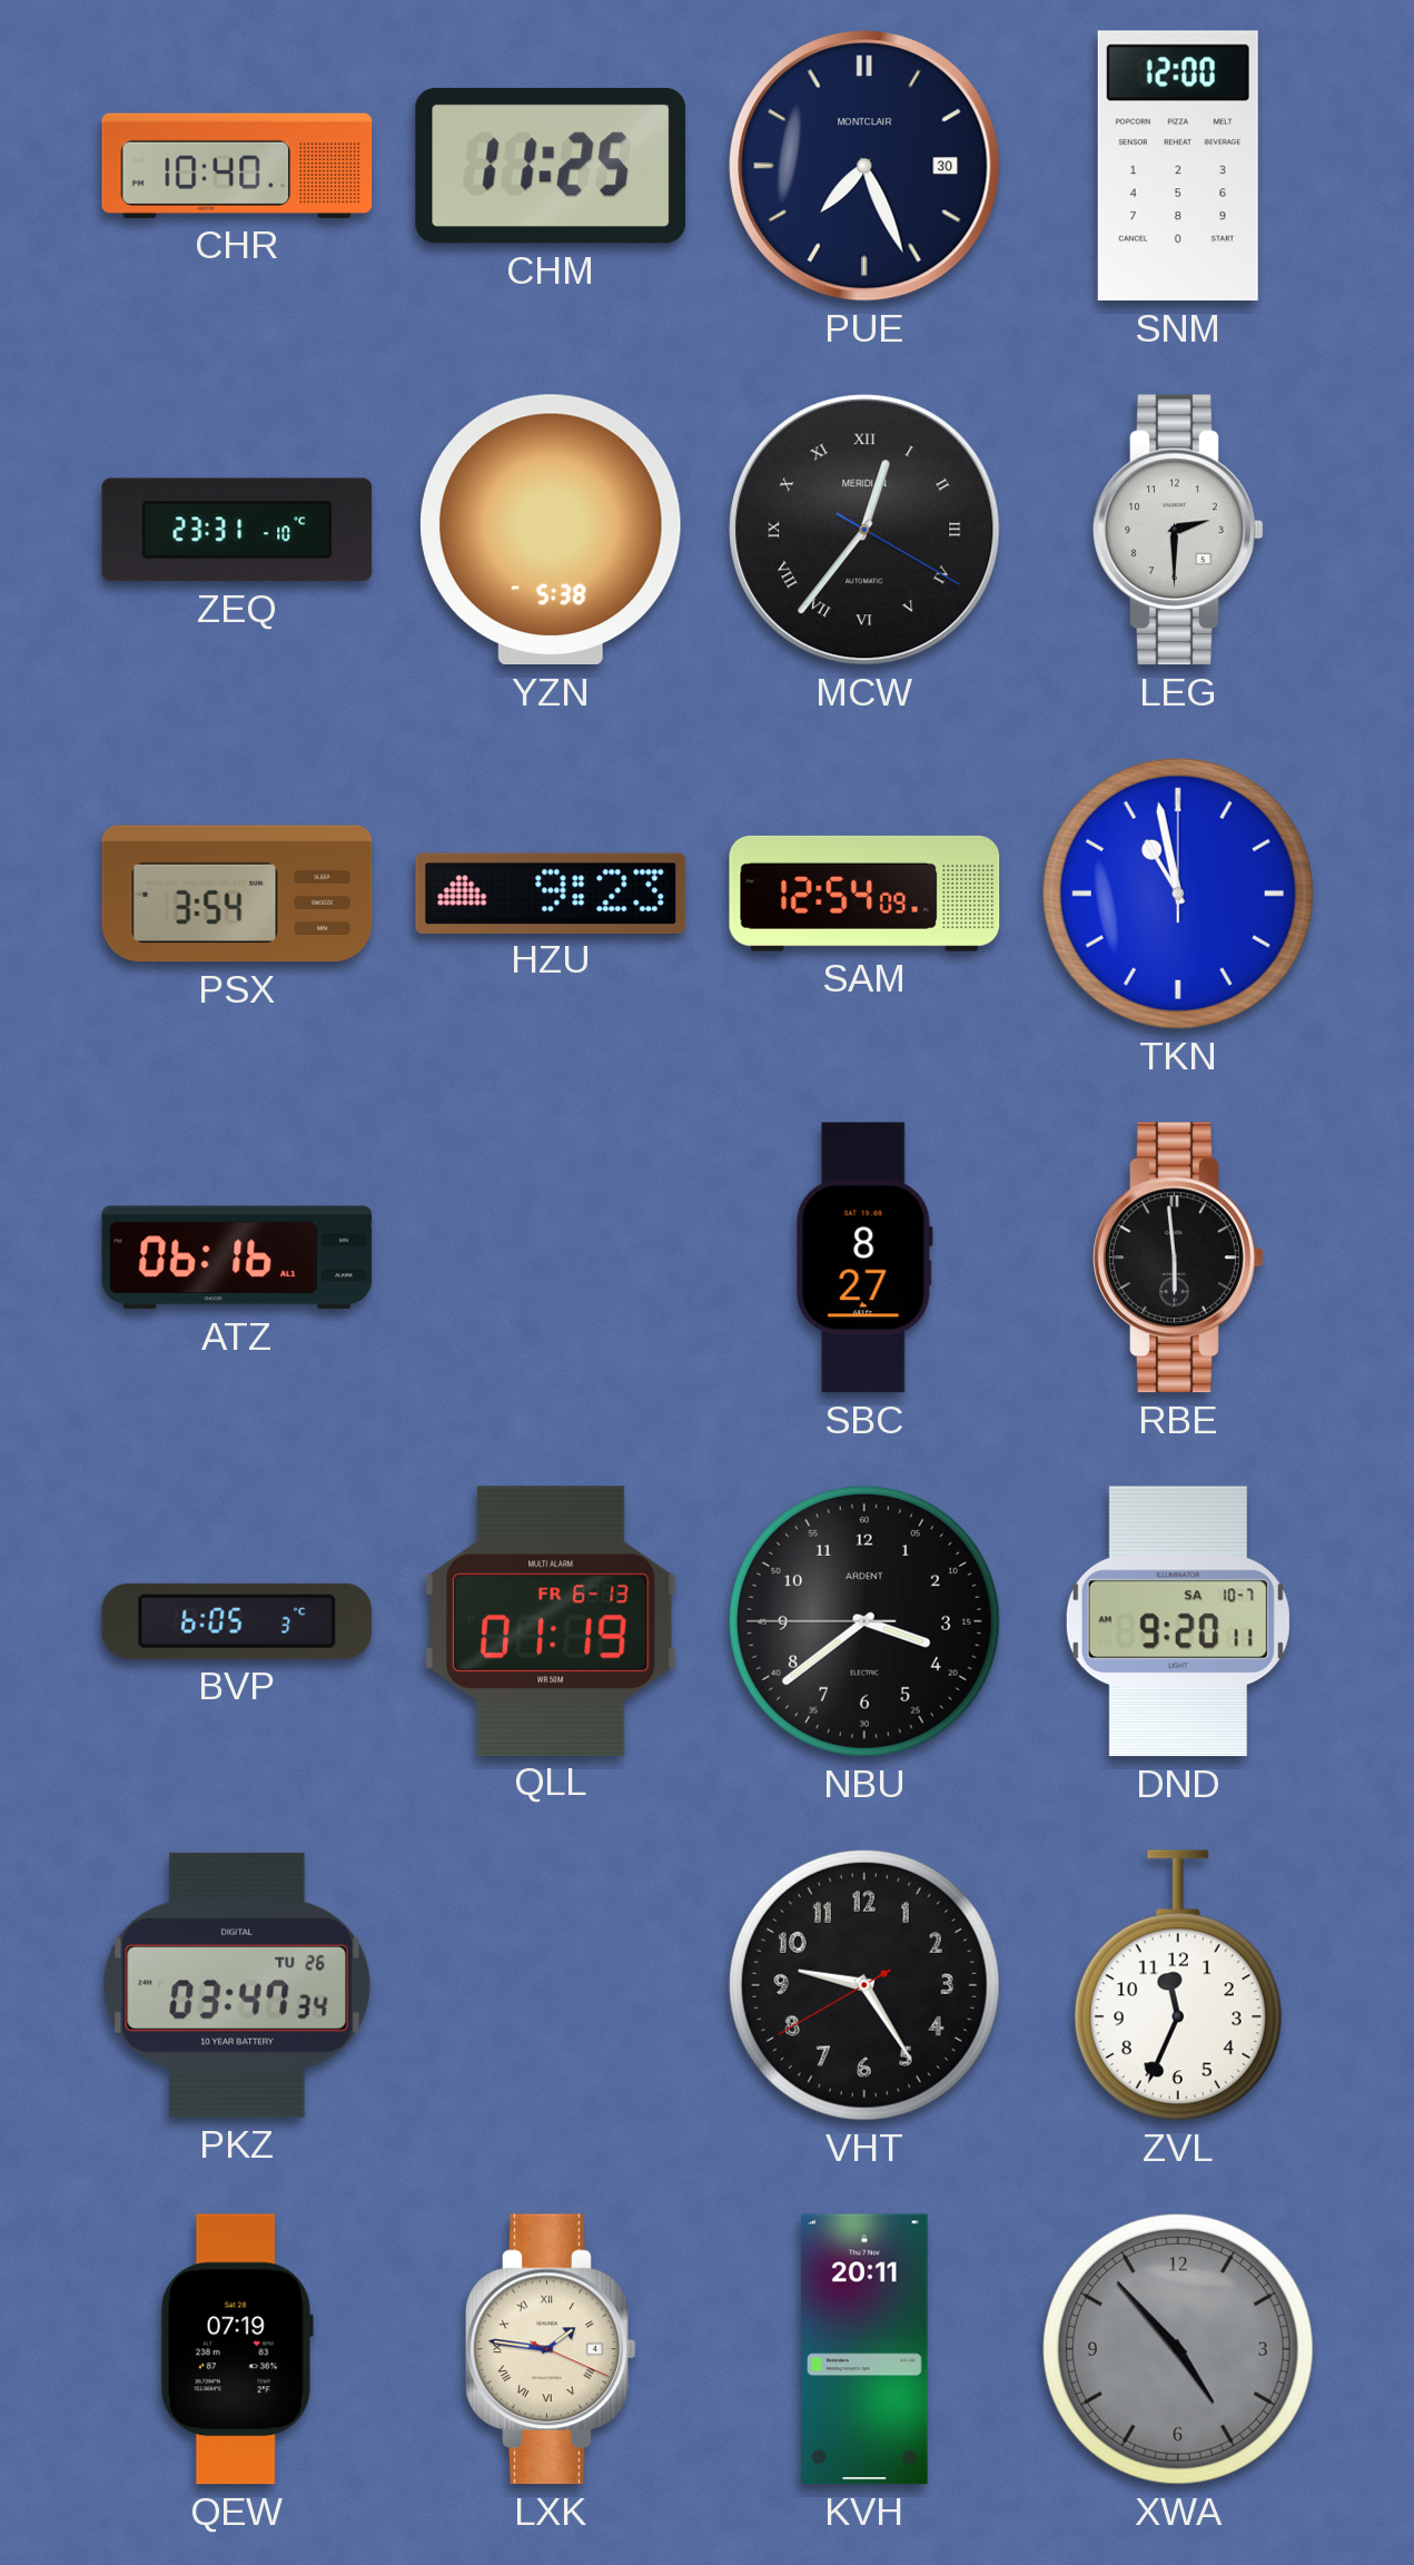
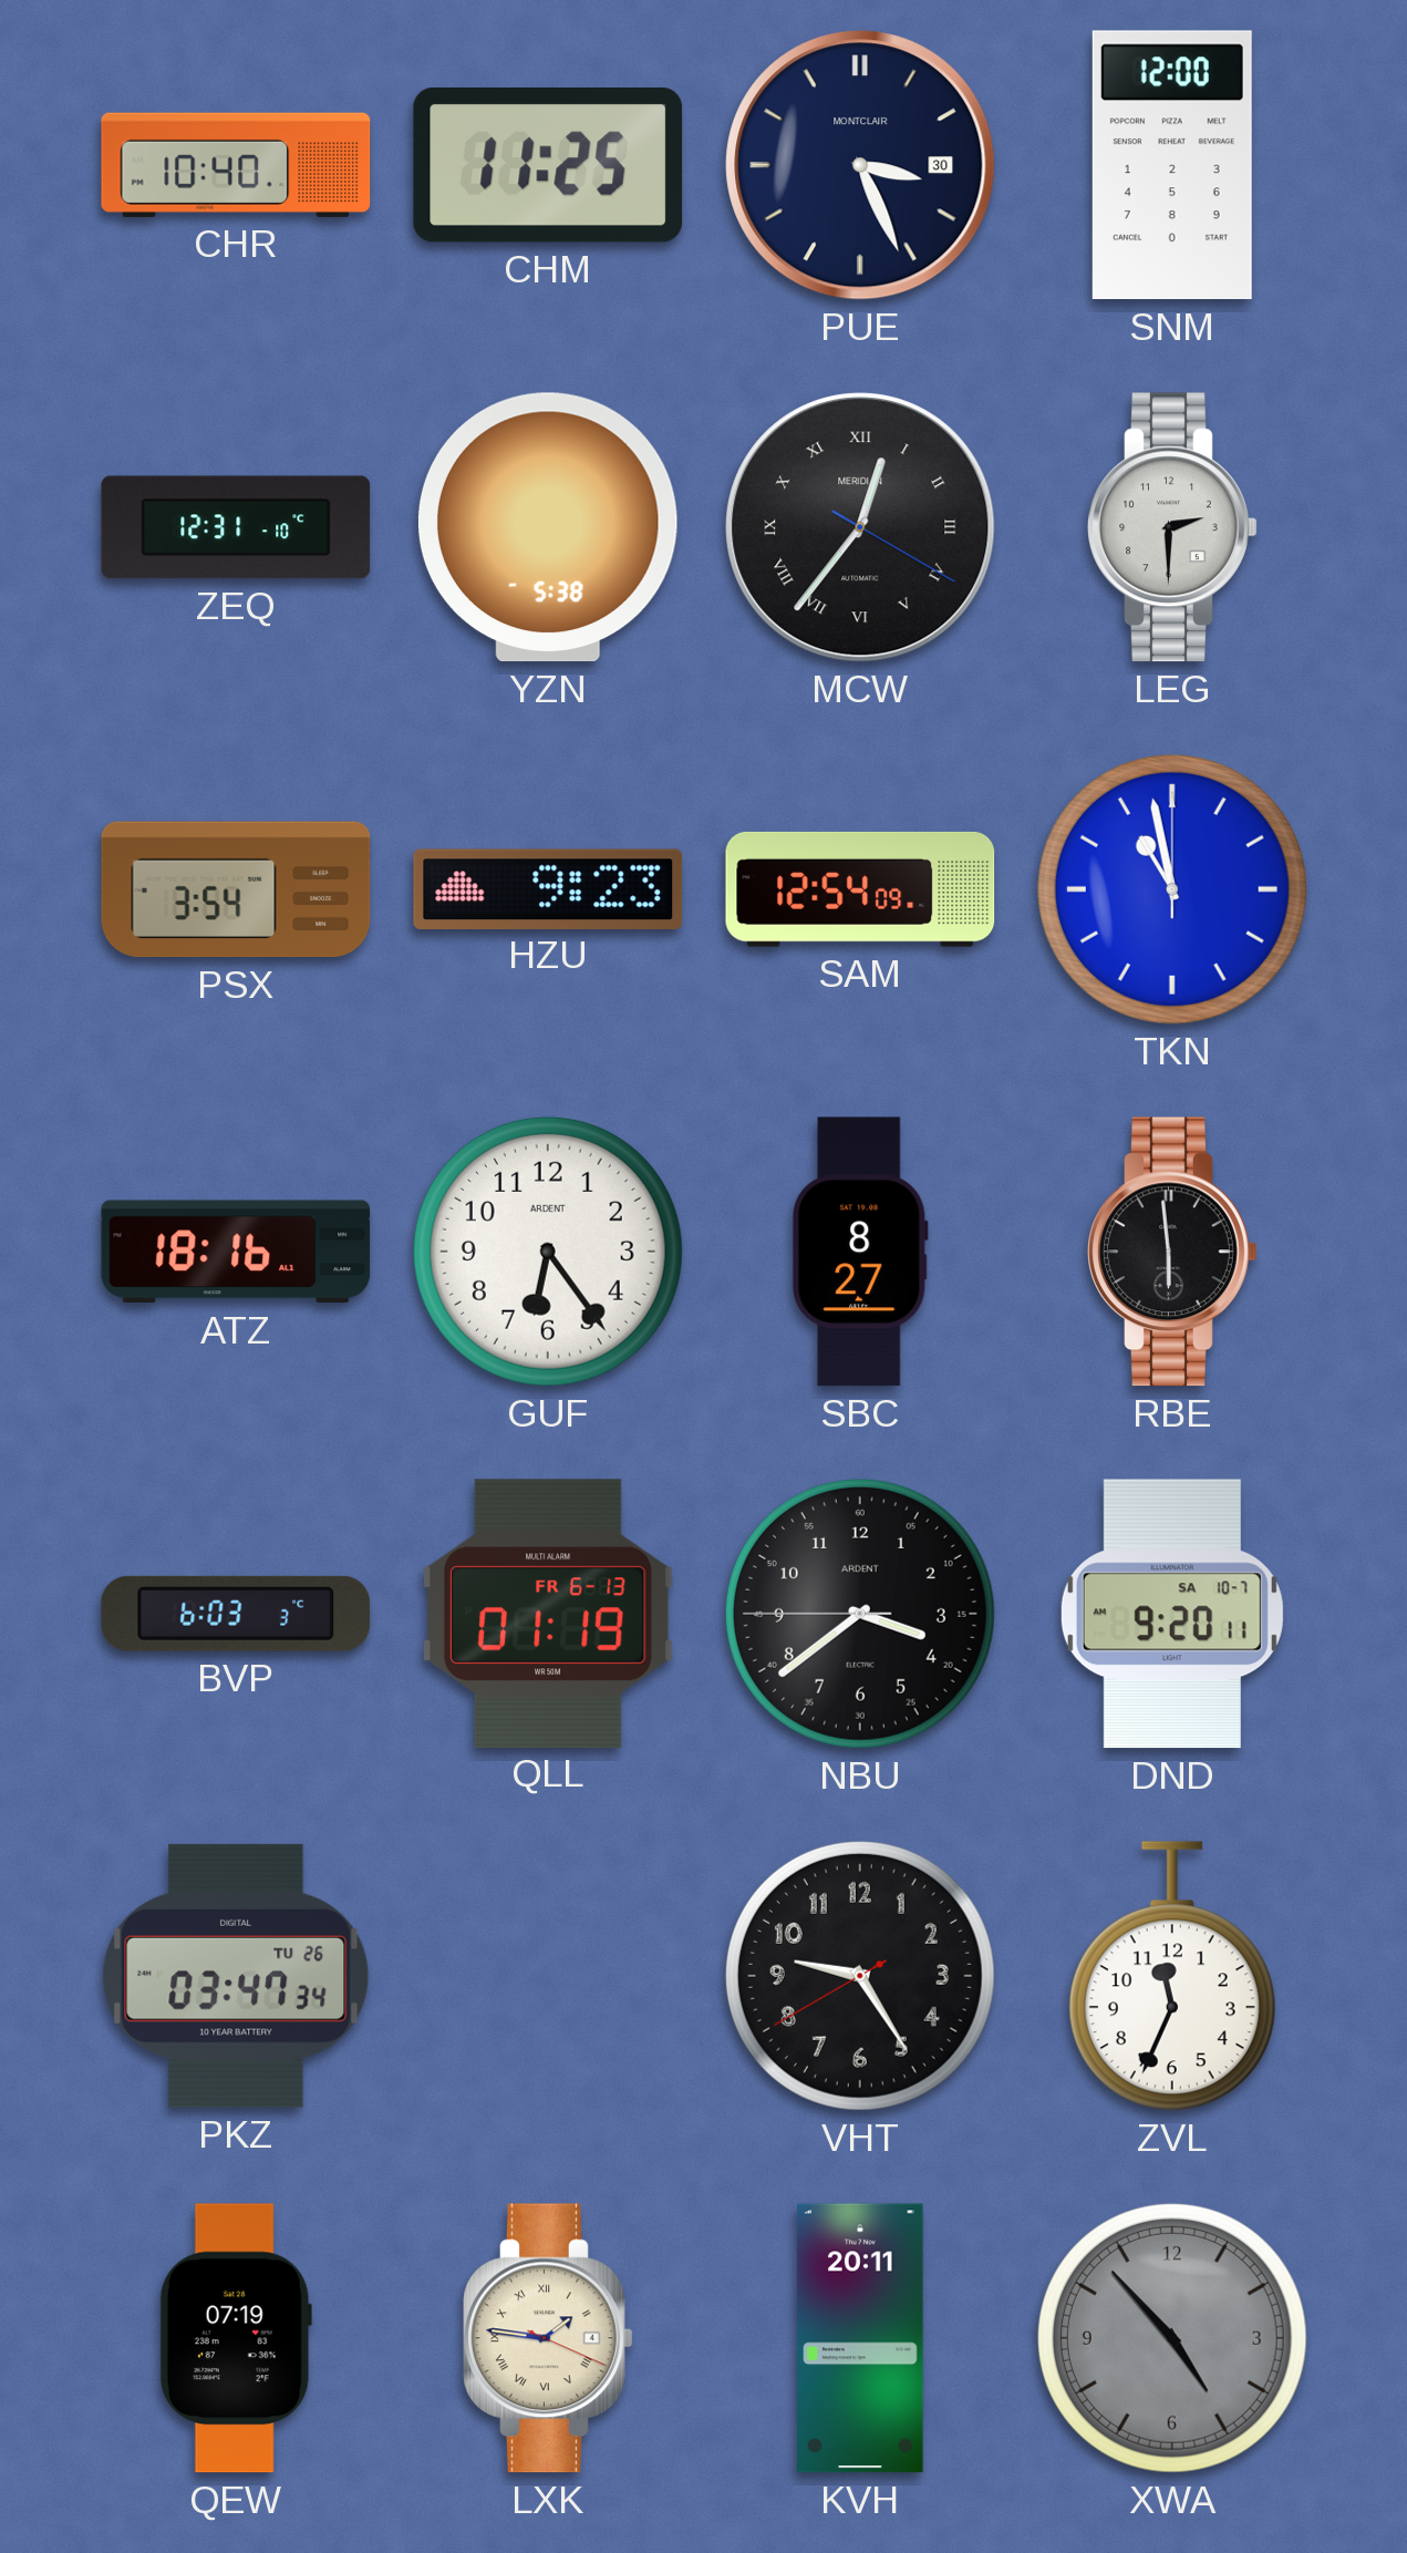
PUE: 7:26 -> 3:26
ZEQ: 23:31 -> 12:31
ATZ: 06:16 -> 18:16
GUF: none -> 6:24
BVP: 6:05 -> 6:03
